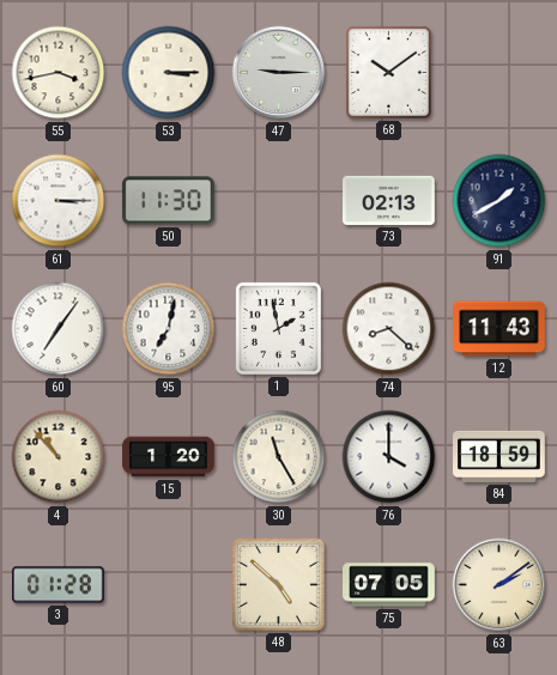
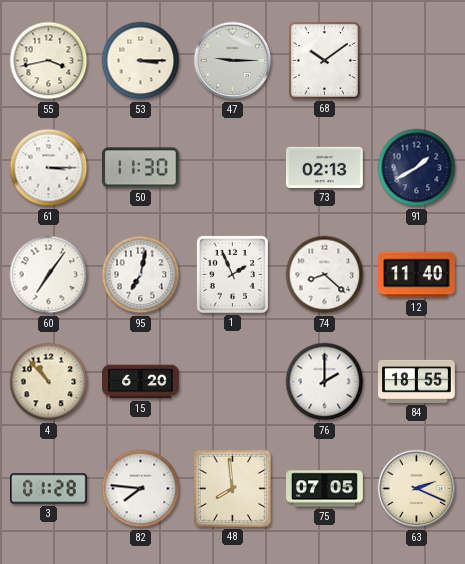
1: 1:58 -> 1:56
12: 11:43 -> 11:40
15: 1:20 -> 6:20
30: 11:25 -> none
76: 4:00 -> 2:00
84: 18:59 -> 18:55
82: none -> 7:46
48: 4:52 -> 7:59
63: 2:09 -> 2:19
